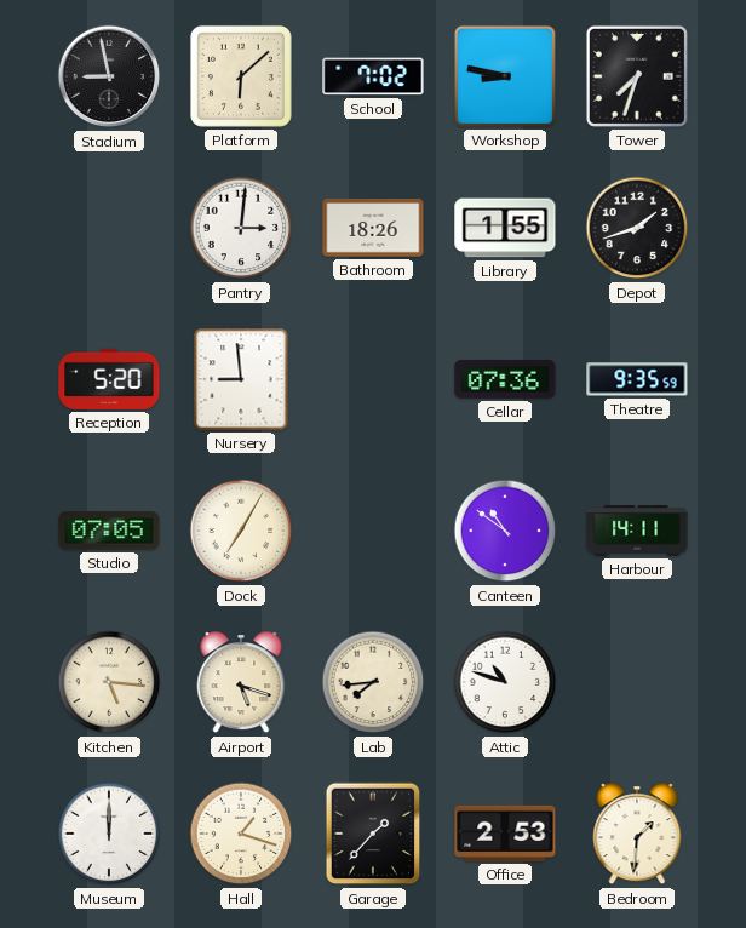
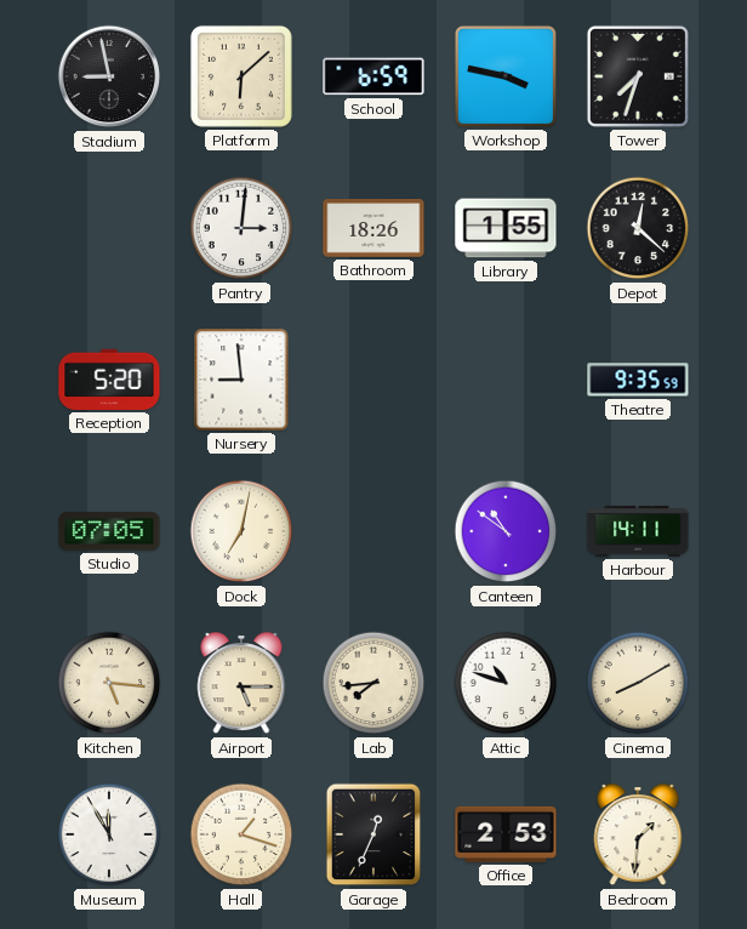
School: 7:02 -> 6:59
Workshop: 8:47 -> 3:47
Depot: 1:42 -> 12:22
Cellar: 07:36 -> none
Dock: 7:05 -> 7:02
Airport: 5:18 -> 5:15
Cinema: none -> 8:10
Museum: 12:00 -> 11:55
Garage: 1:37 -> 12:34
